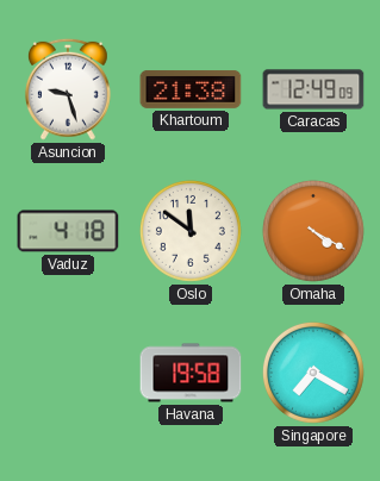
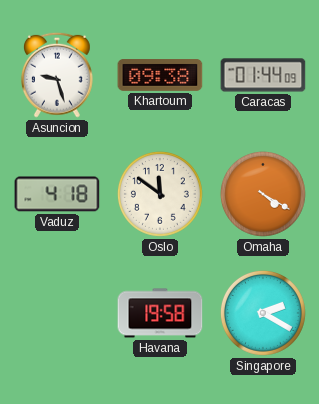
Khartoum: 21:38 -> 09:38
Caracas: 12:49 -> 01:44
Singapore: 7:20 -> 2:20
